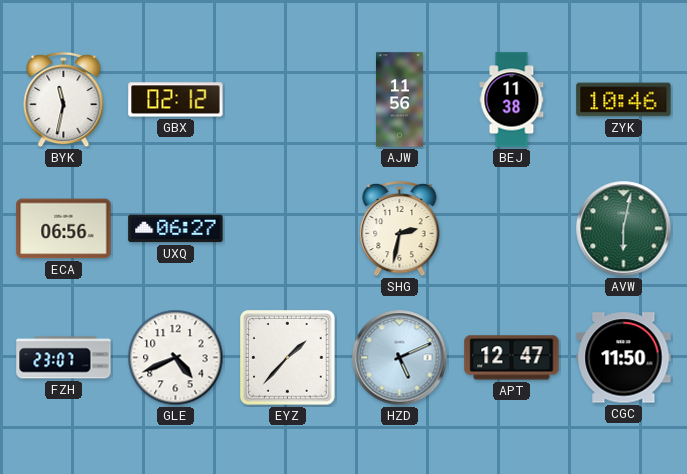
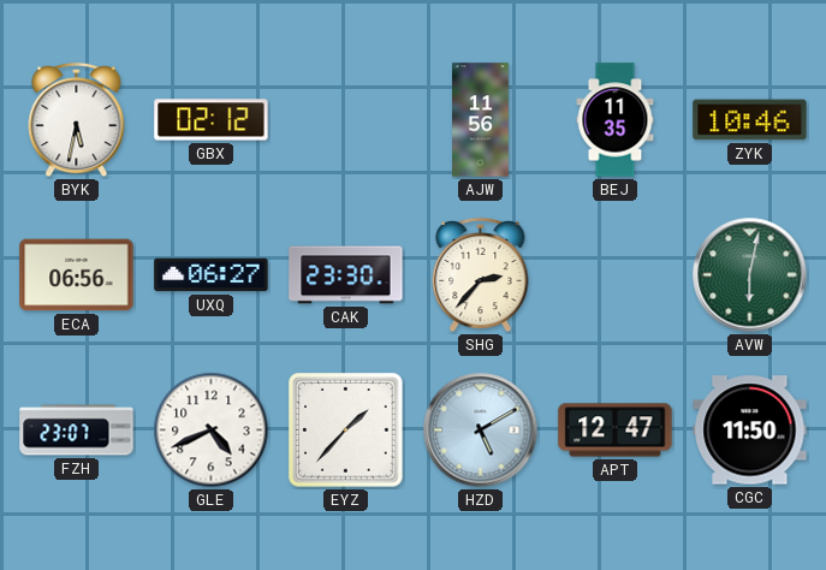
BYK: 11:32 -> 5:32
BEJ: 11:38 -> 11:35
CAK: none -> 23:30
SHG: 2:32 -> 2:37
HZD: 5:11 -> 5:10
